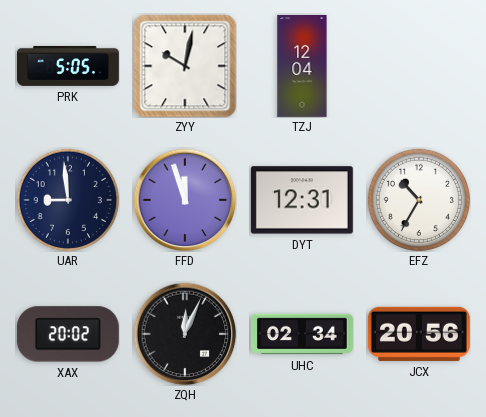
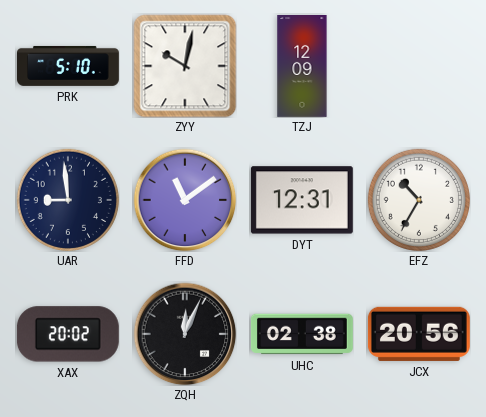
PRK: 5:05 -> 5:10
TZJ: 12:04 -> 12:09
FFD: 11:57 -> 11:09
UHC: 02:34 -> 02:38
